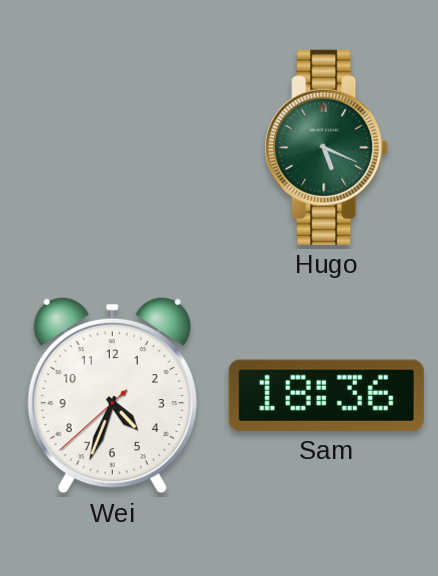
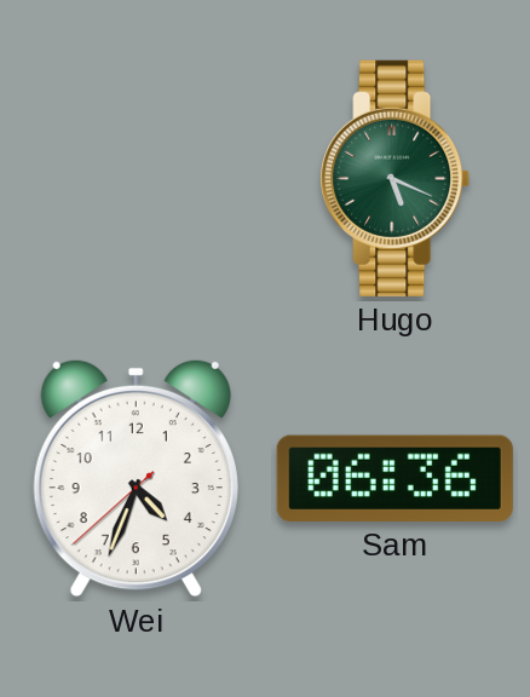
Sam: 18:36 -> 06:36
